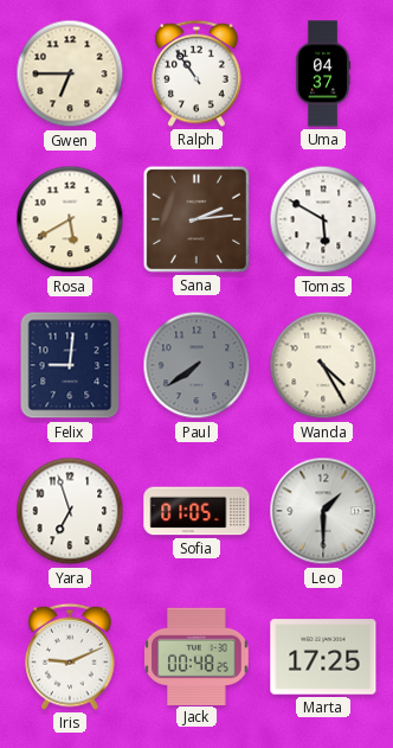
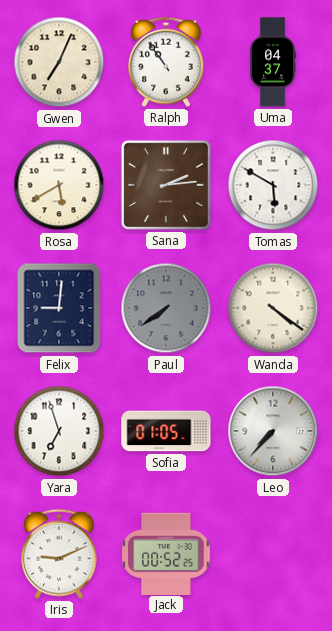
Gwen: 6:45 -> 7:04
Wanda: 4:25 -> 4:21
Leo: 1:30 -> 7:37
Jack: 00:48 -> 00:52
Marta: 17:25 -> none
